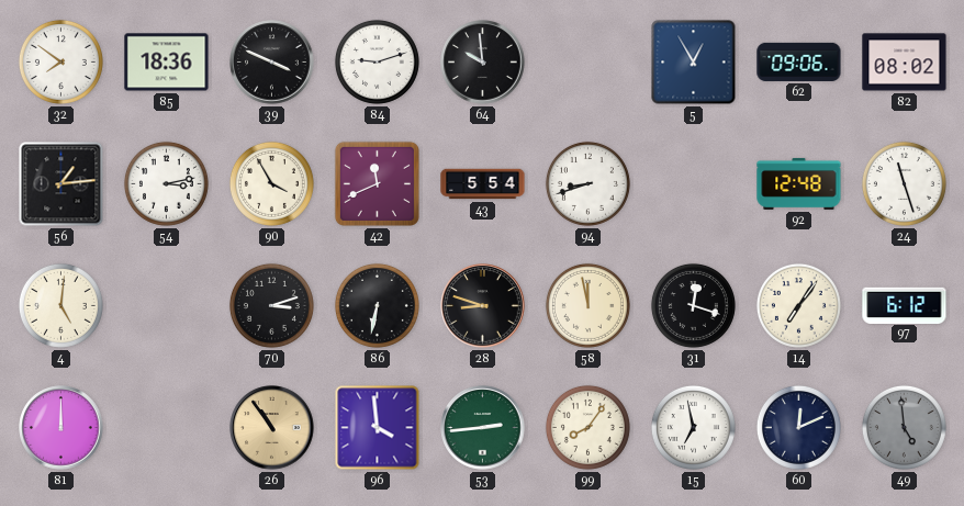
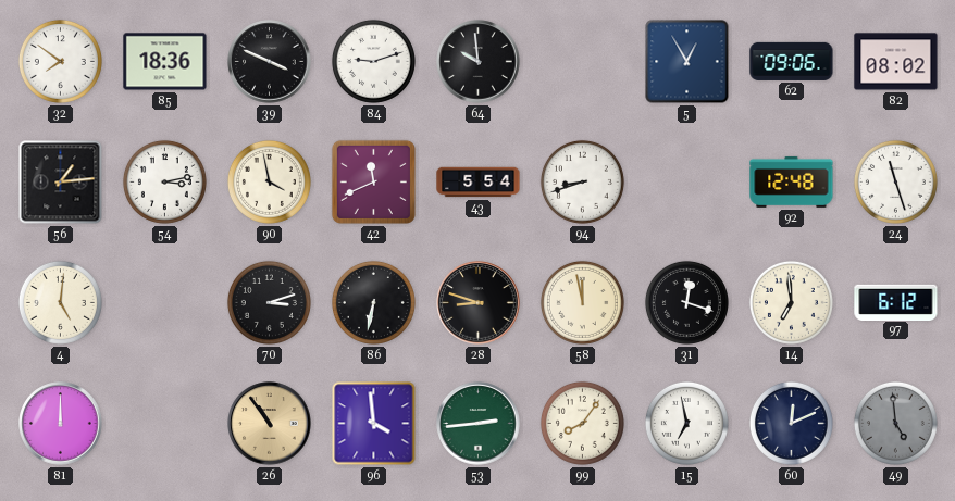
90: 3:55 -> 3:58
14: 7:06 -> 6:59
